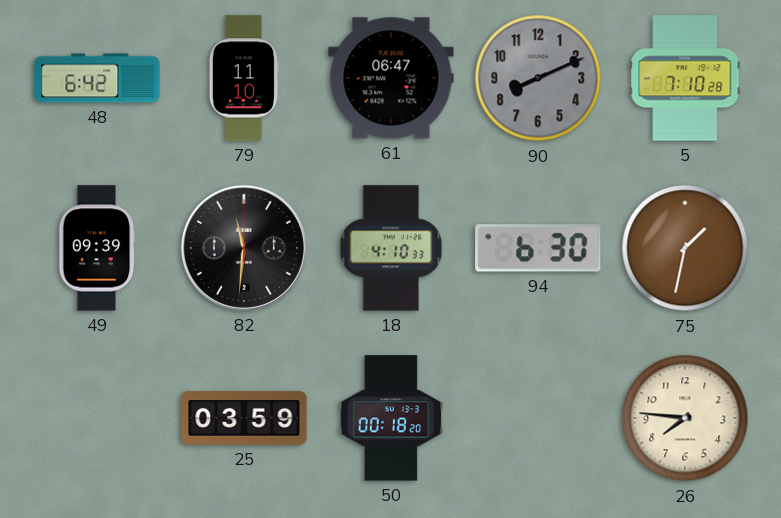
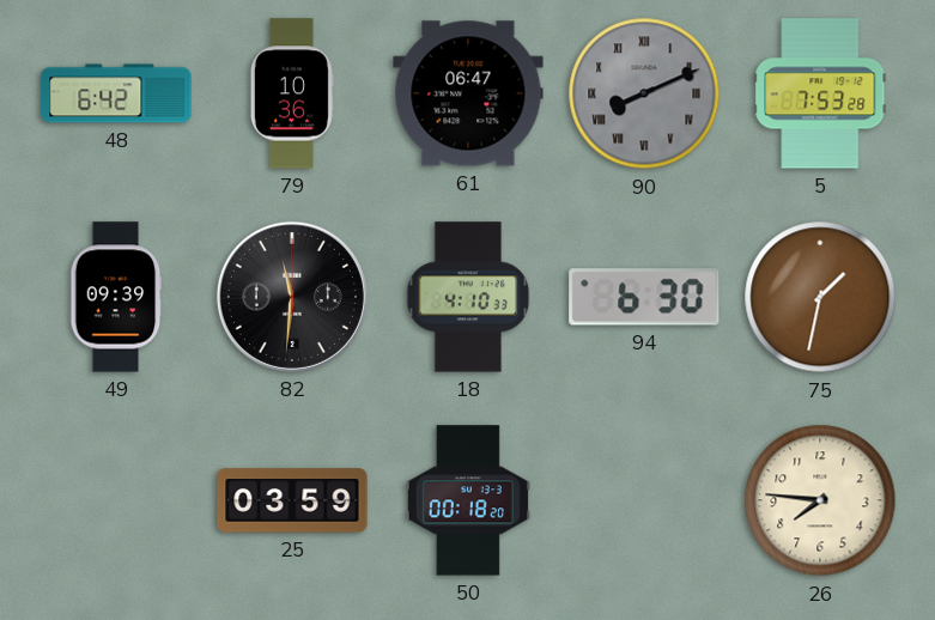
79: 11:10 -> 10:36
90 numerals: Arabic -> Roman
5: 7:10 -> 7:53
